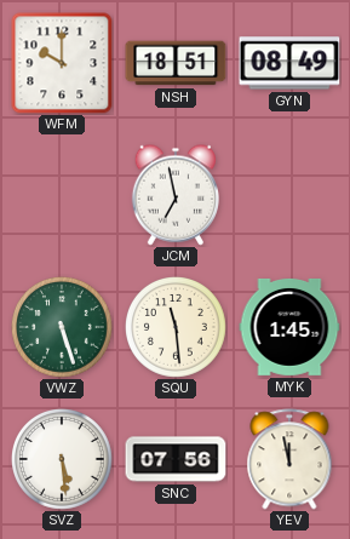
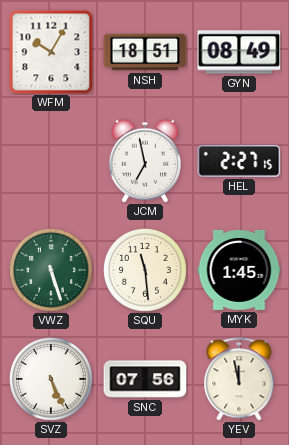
WFM: 10:00 -> 10:05
HEL: none -> 2:27
SVZ: 5:29 -> 5:26
